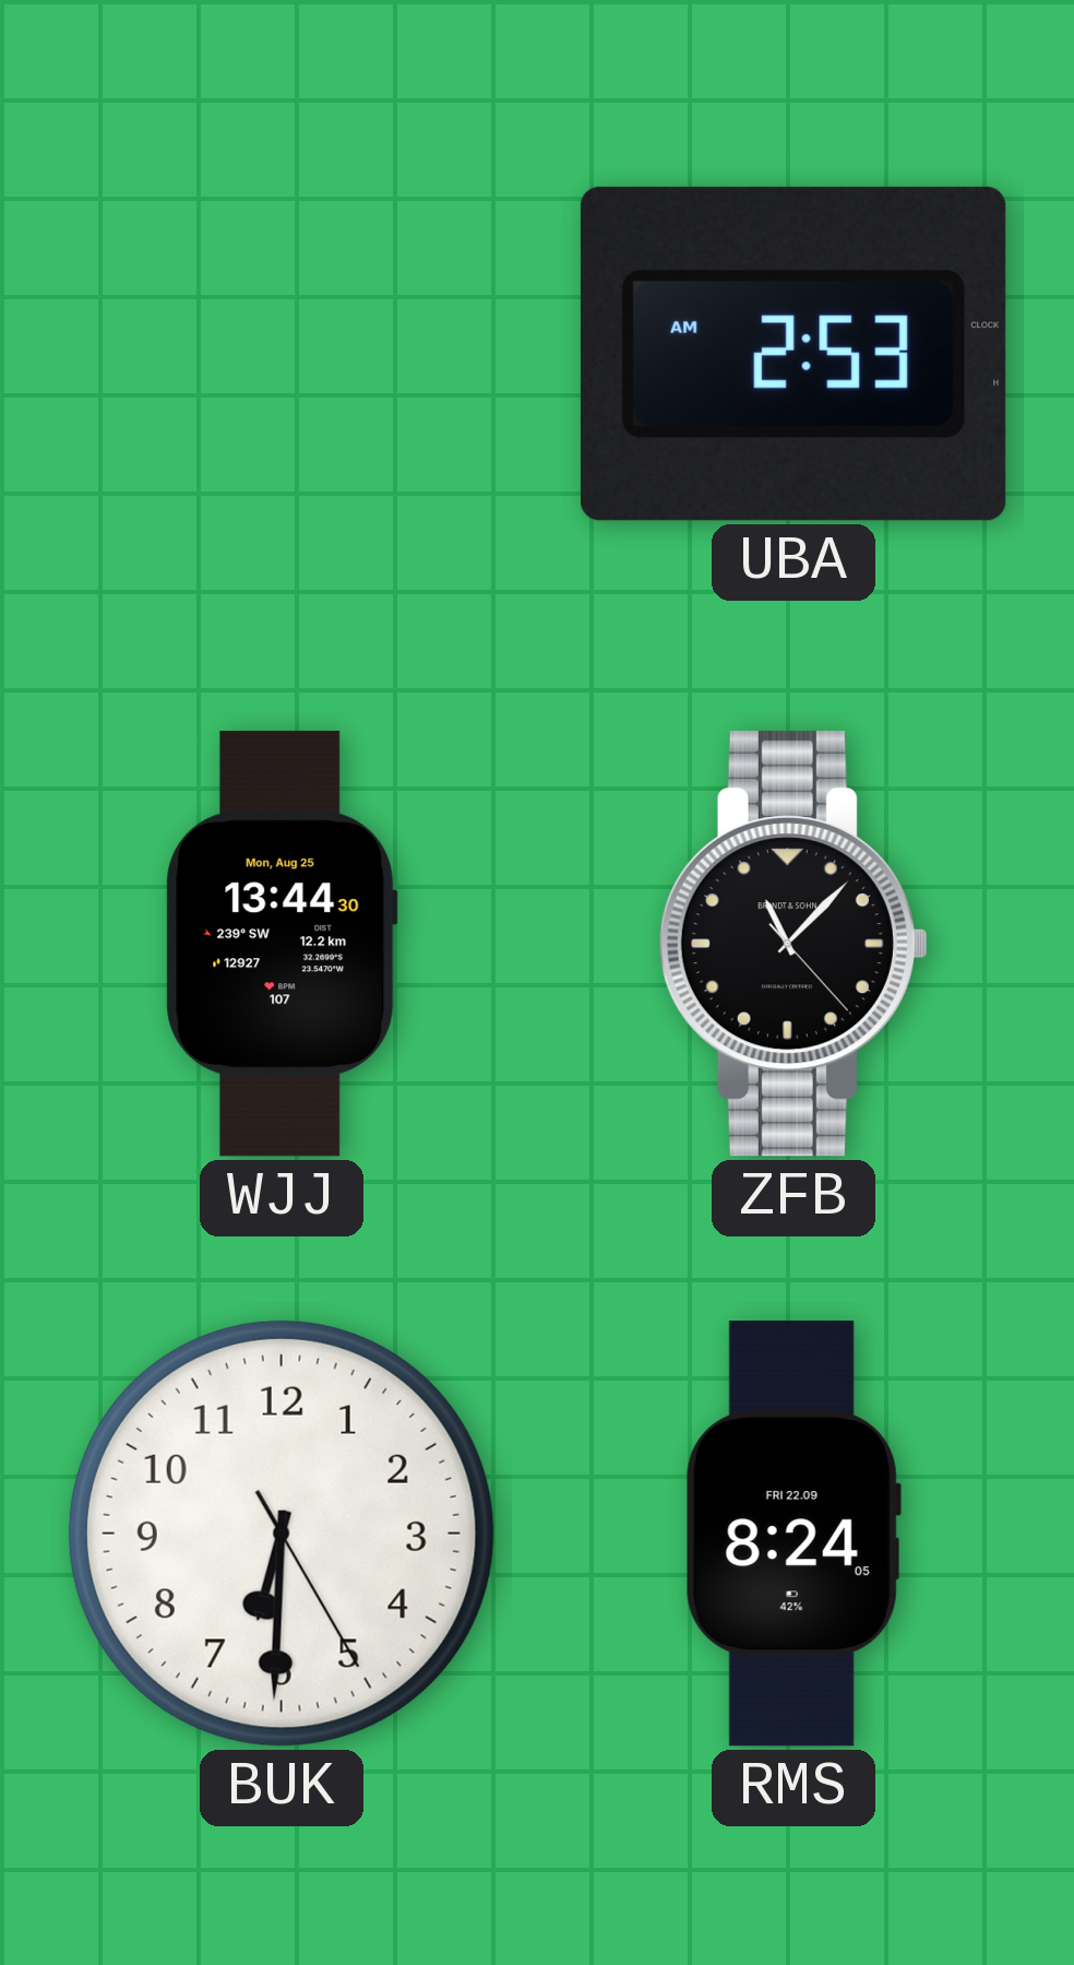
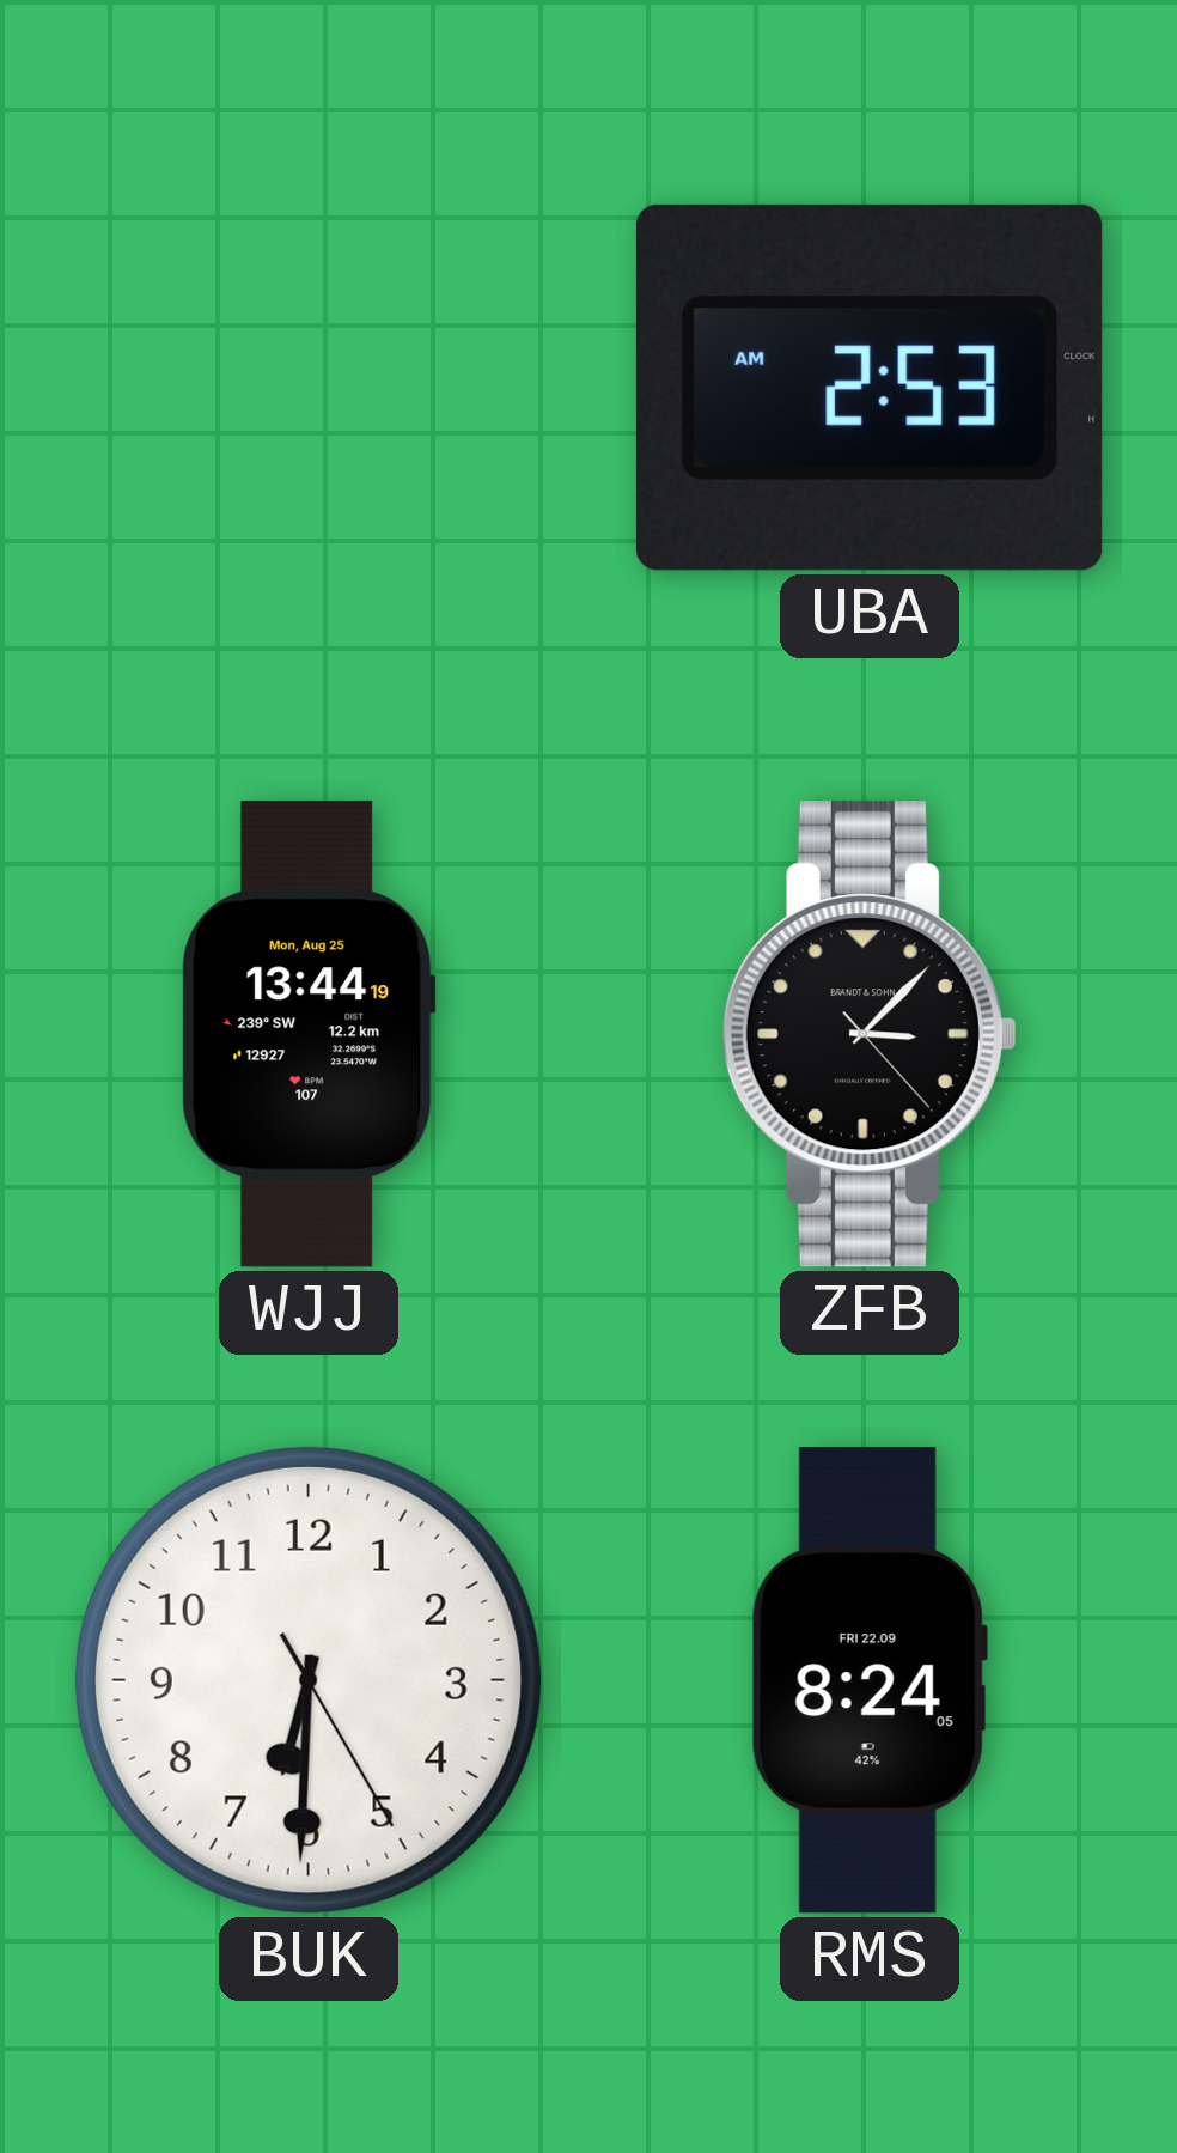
WJJ: 13:44:30 -> 13:44:19
ZFB: 11:07 -> 3:07
